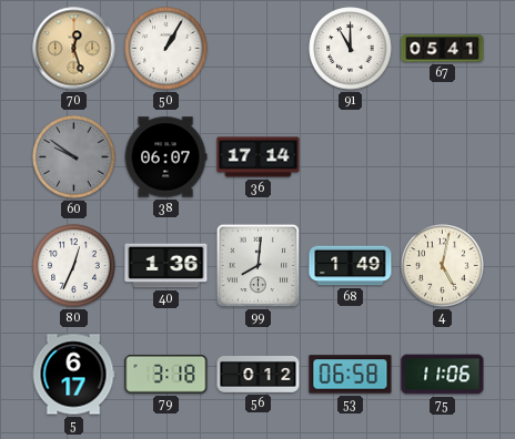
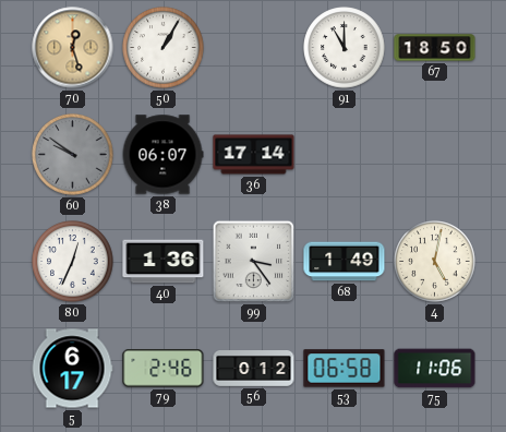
67: 05:41 -> 18:50
99: 8:01 -> 3:24
79: 3:18 -> 2:46
